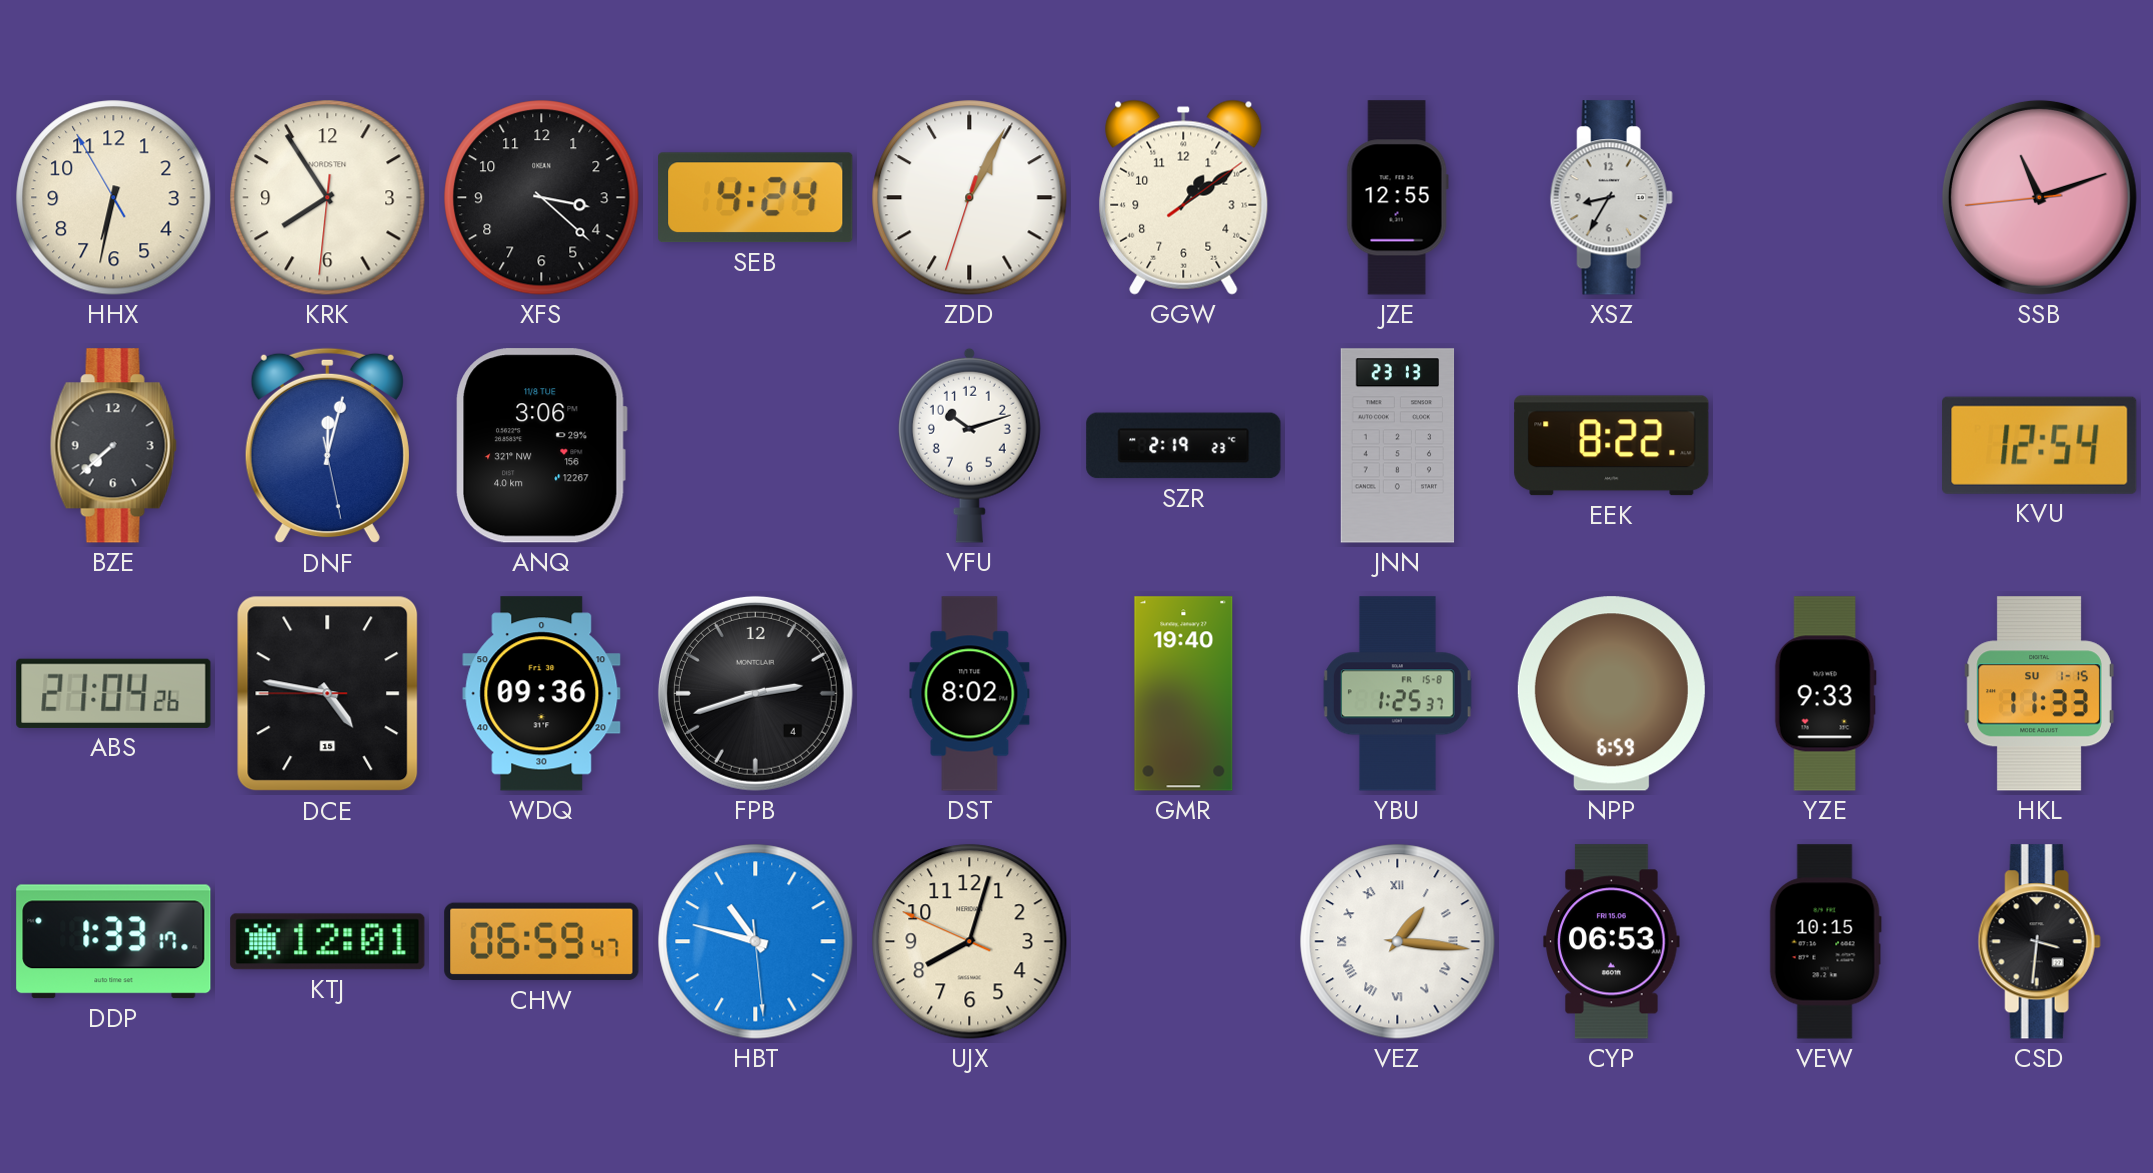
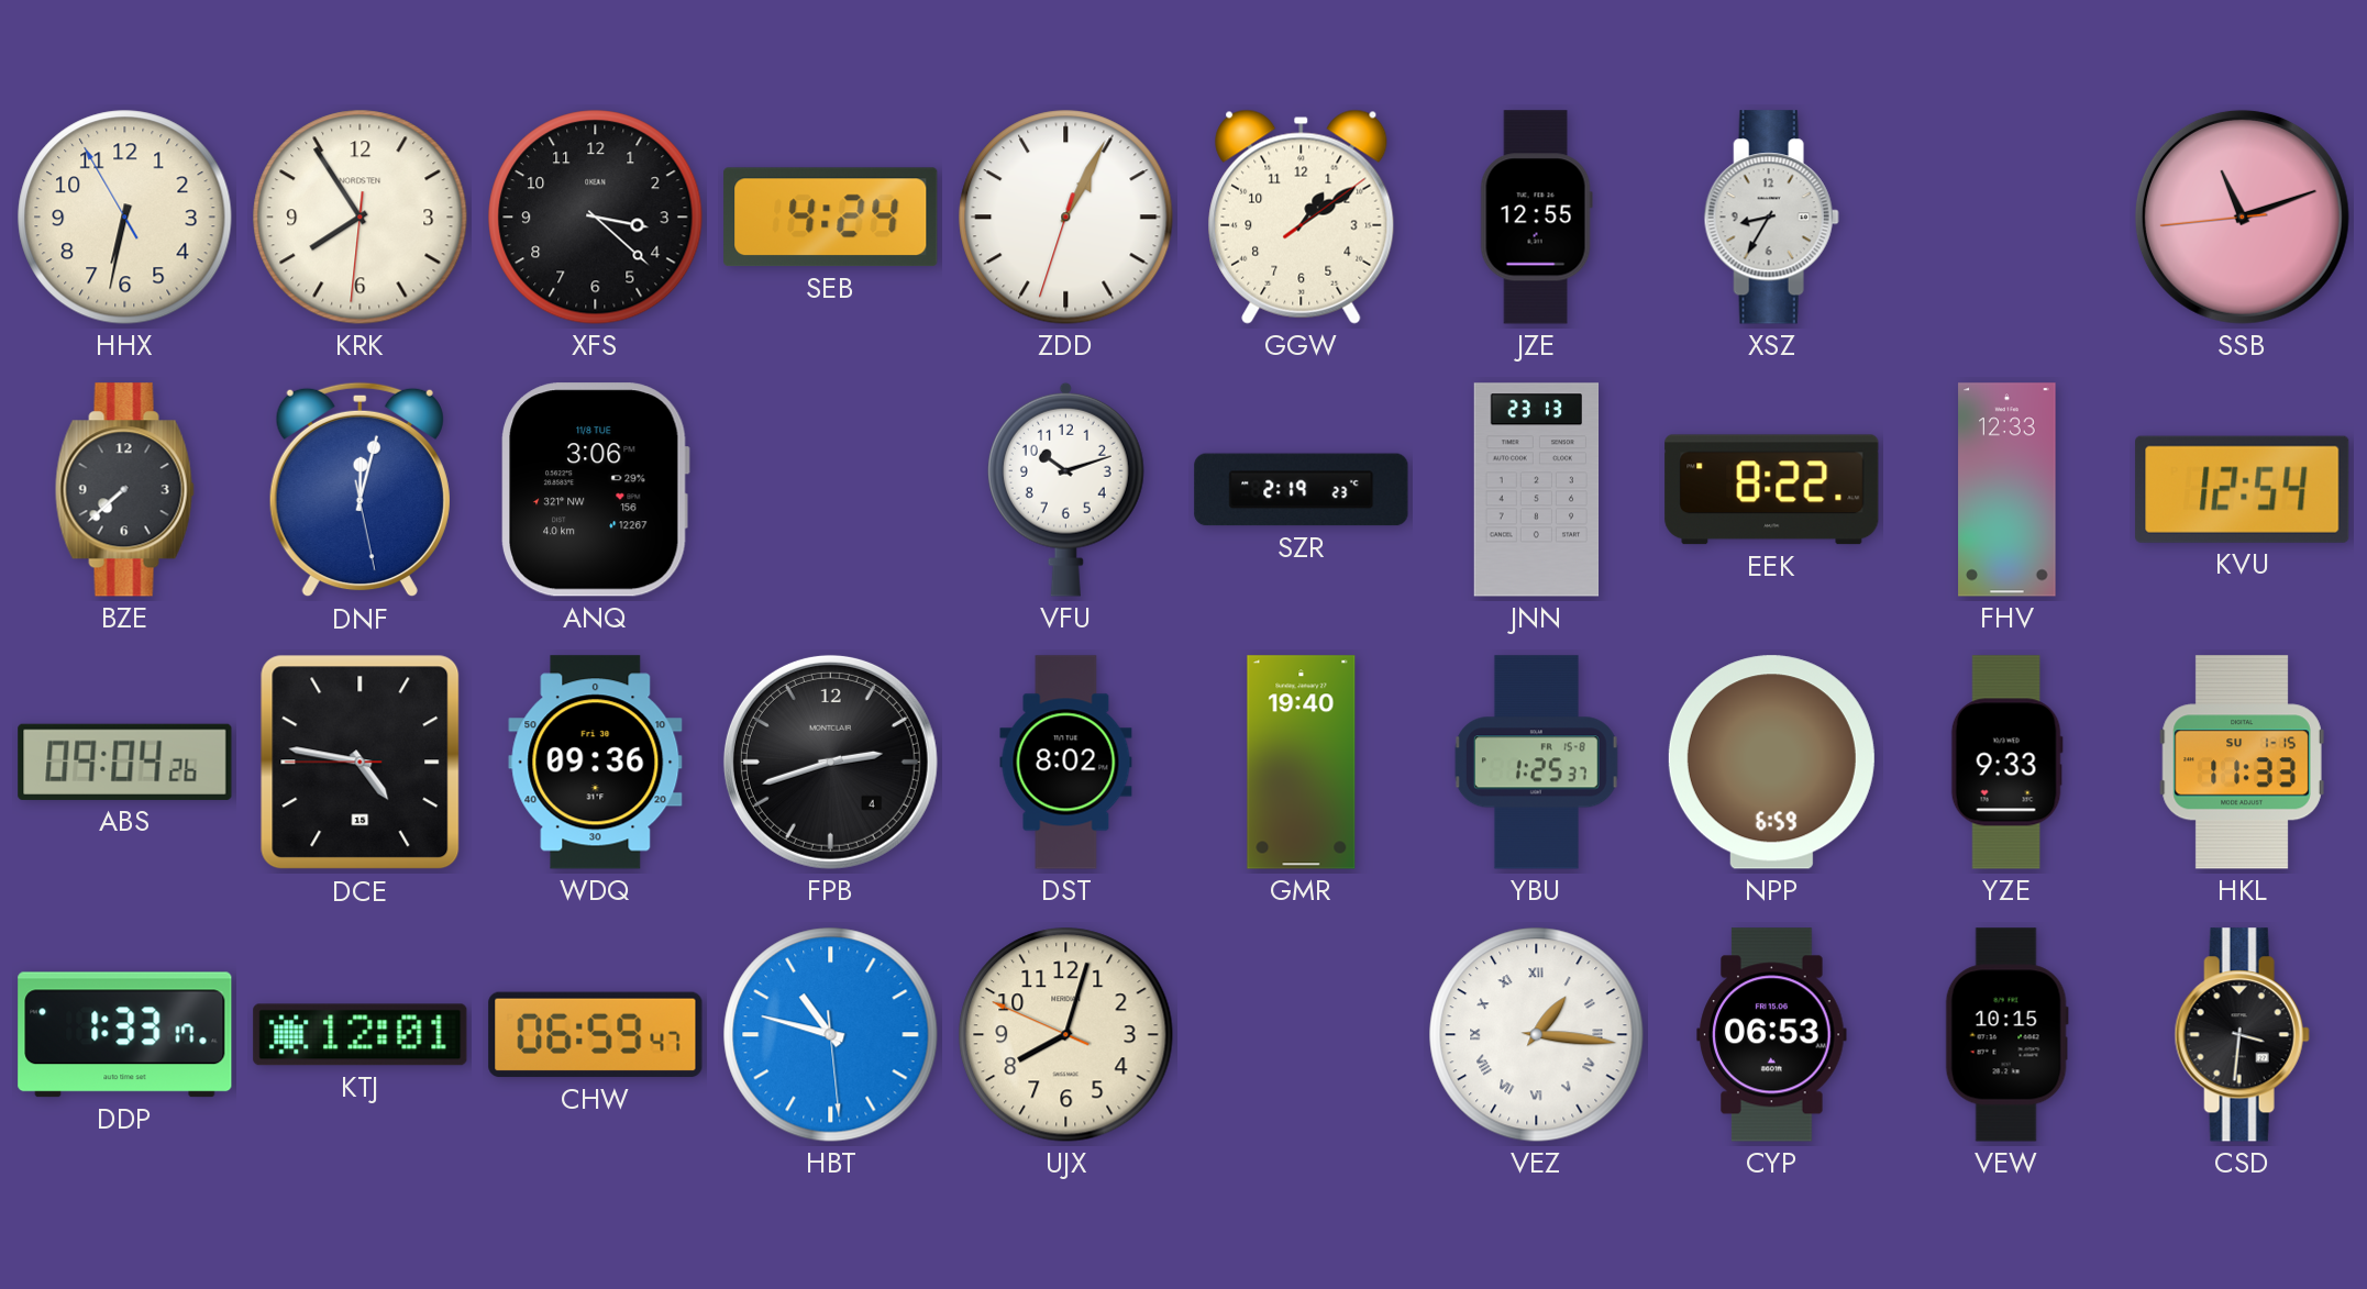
FHV: none -> 12:33
ABS: 21:04 -> 09:04
